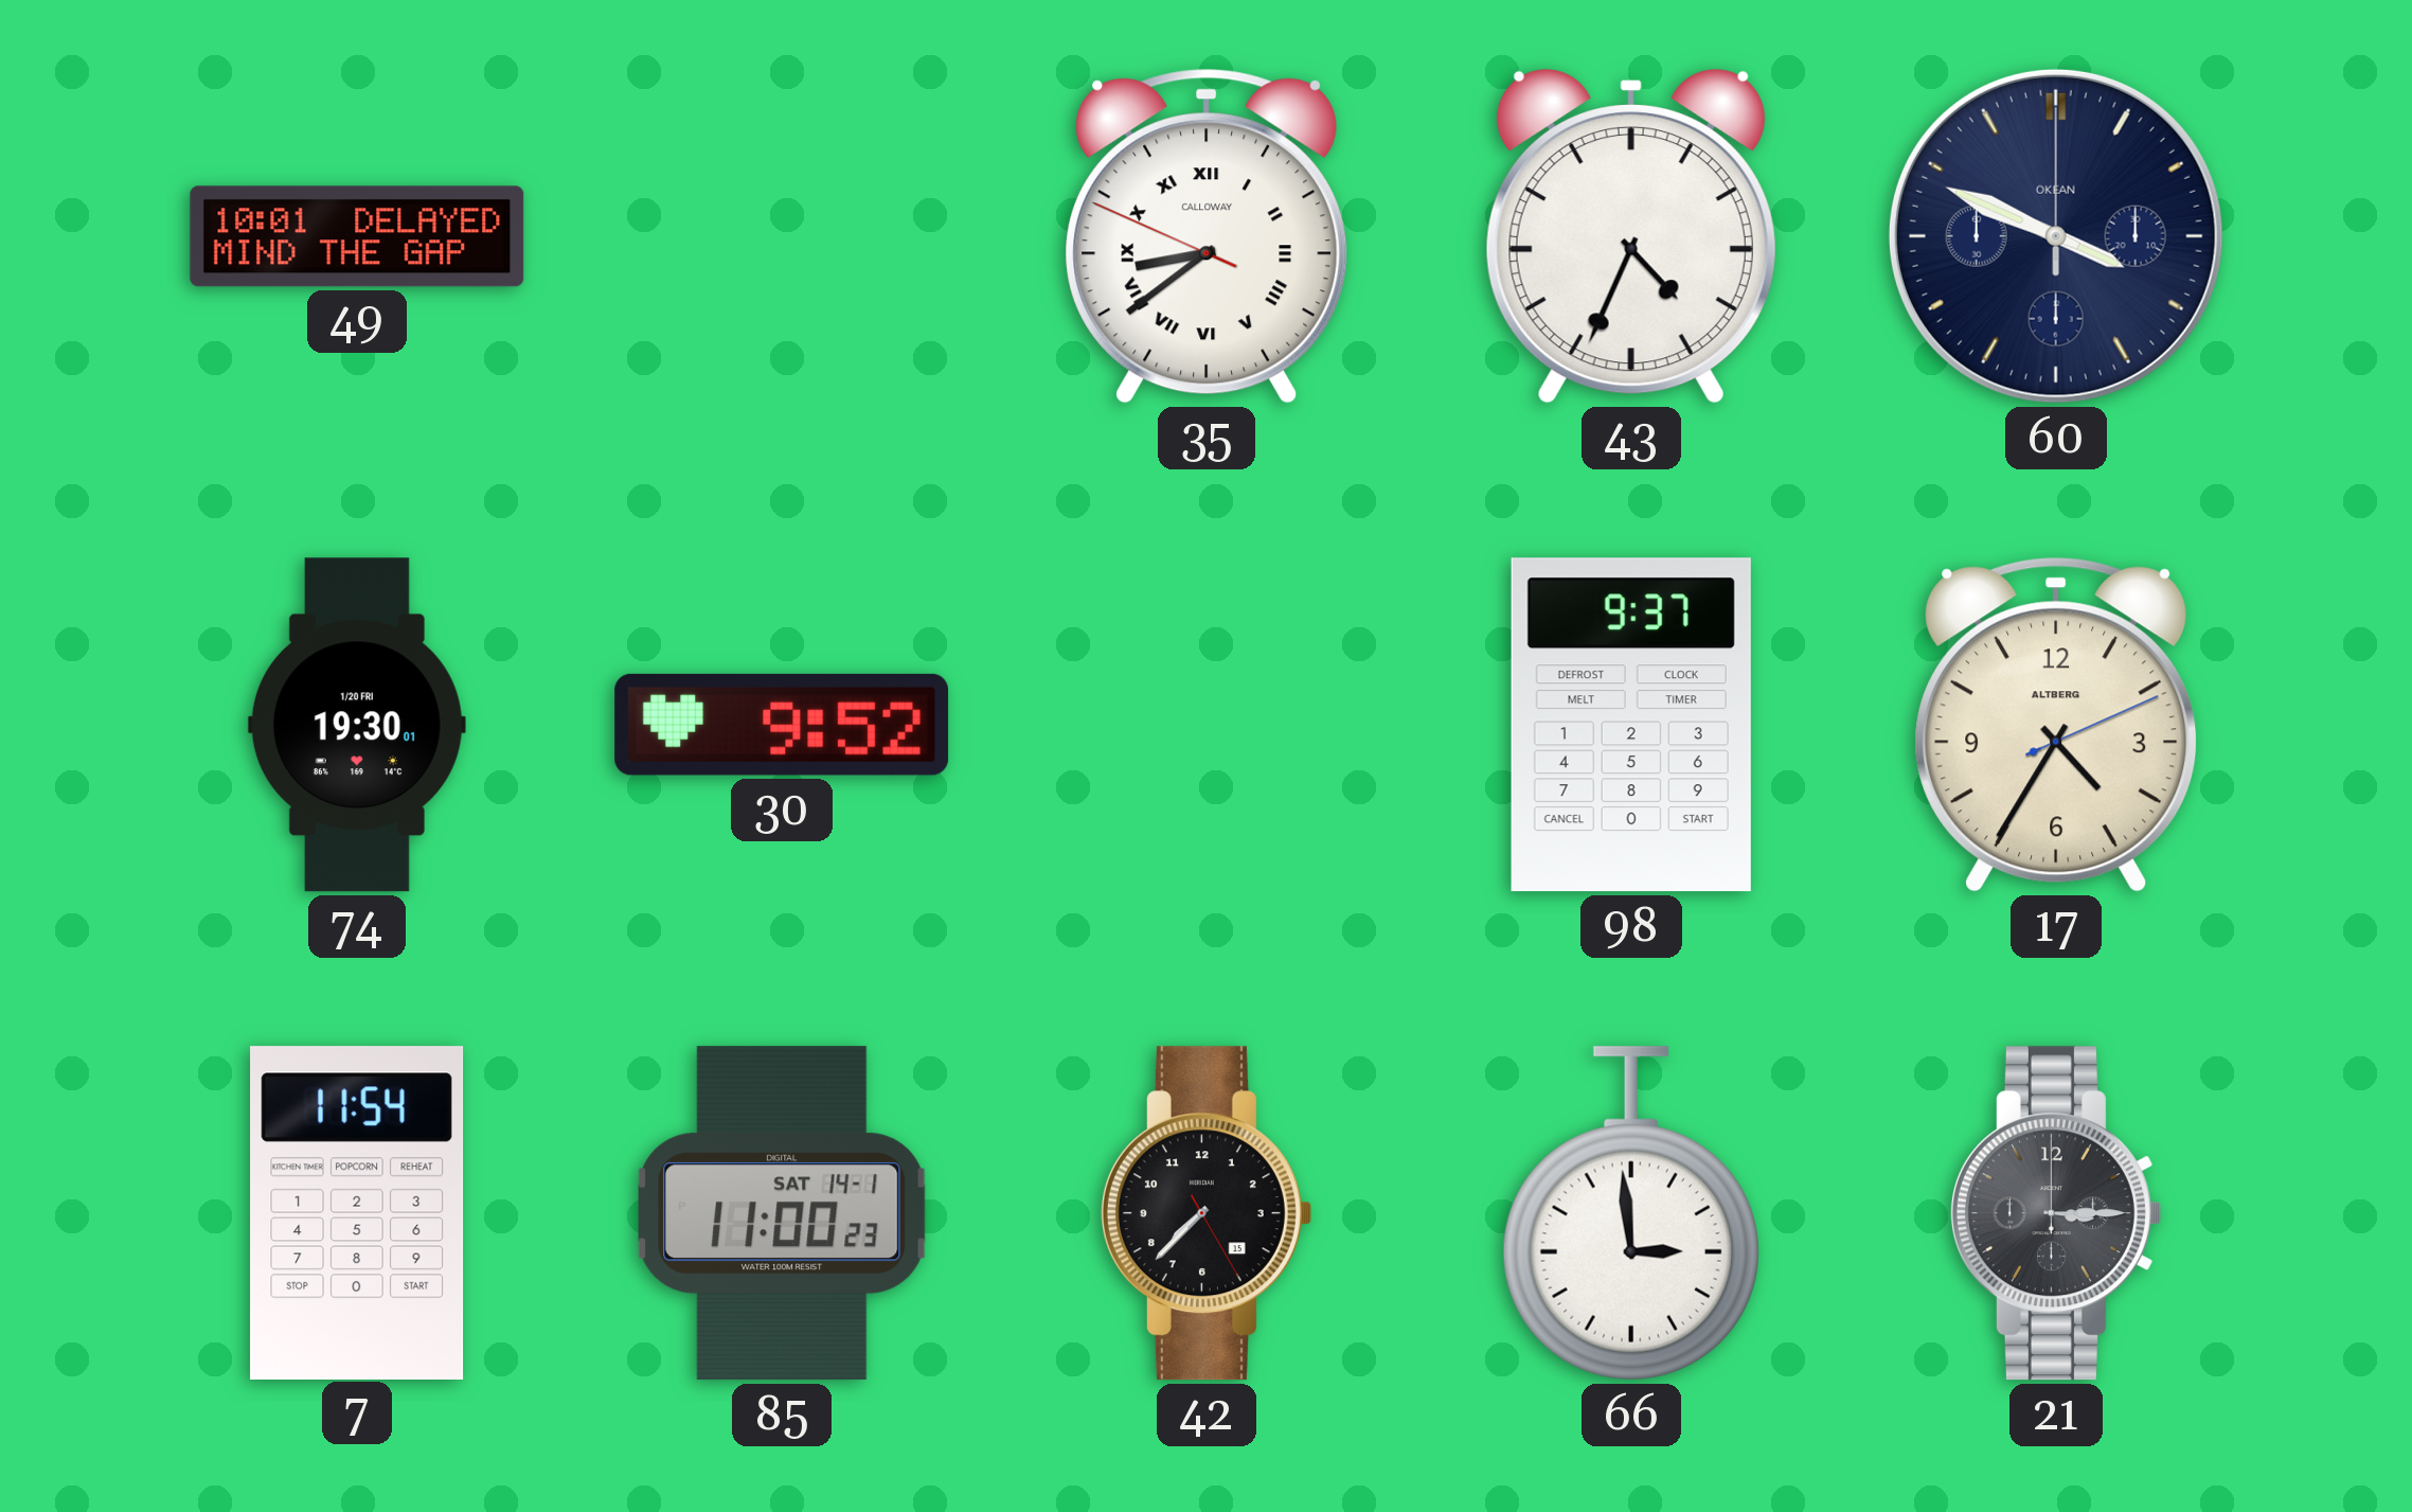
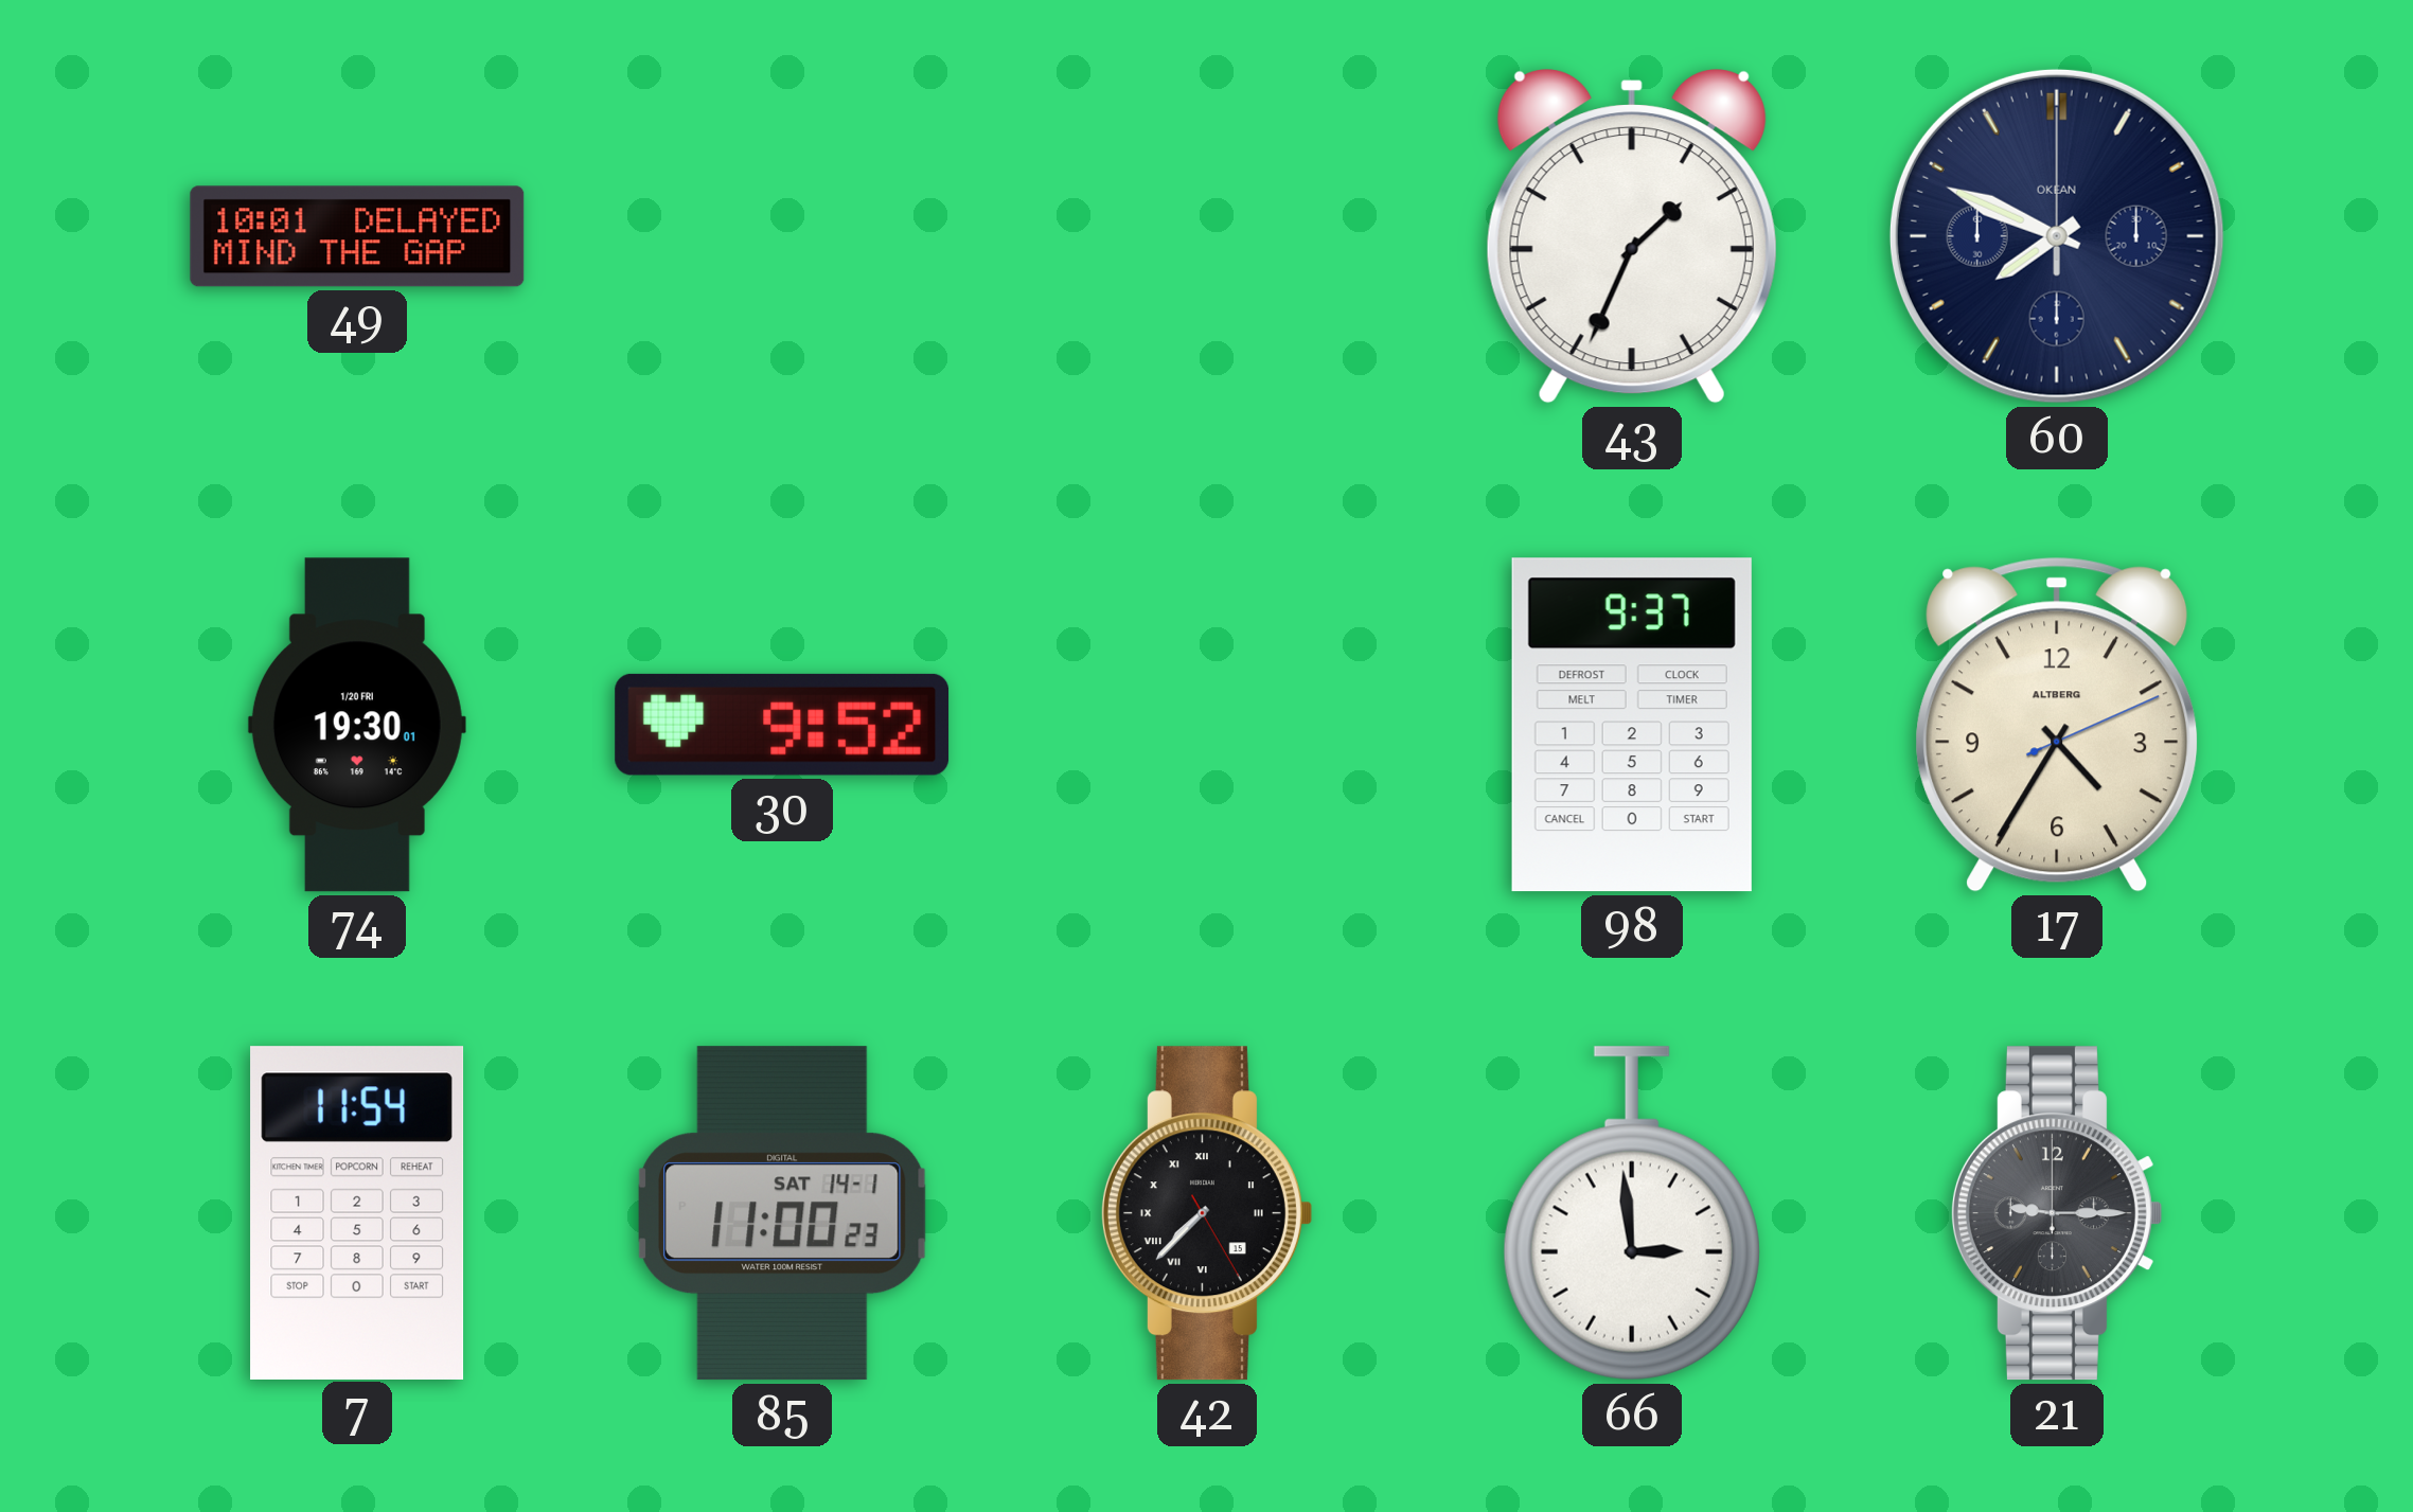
35: 8:38 -> none
43: 4:34 -> 1:34
60: 3:49 -> 7:49
42 numerals: Arabic -> Roman
21: 3:15 -> 9:15
